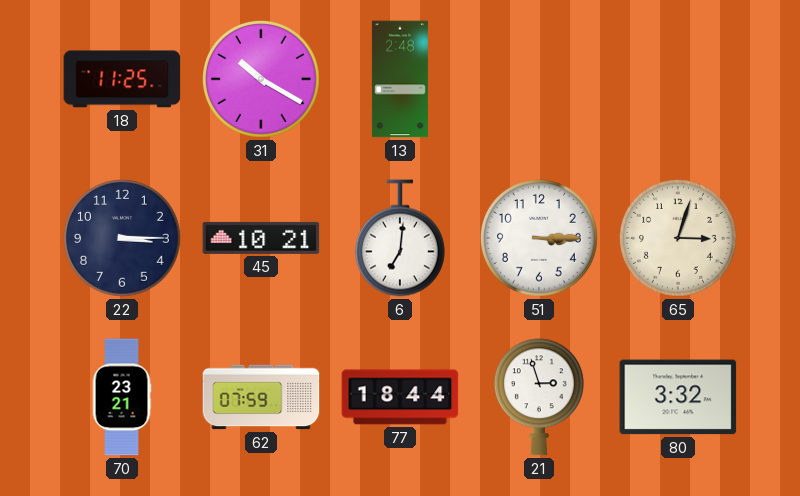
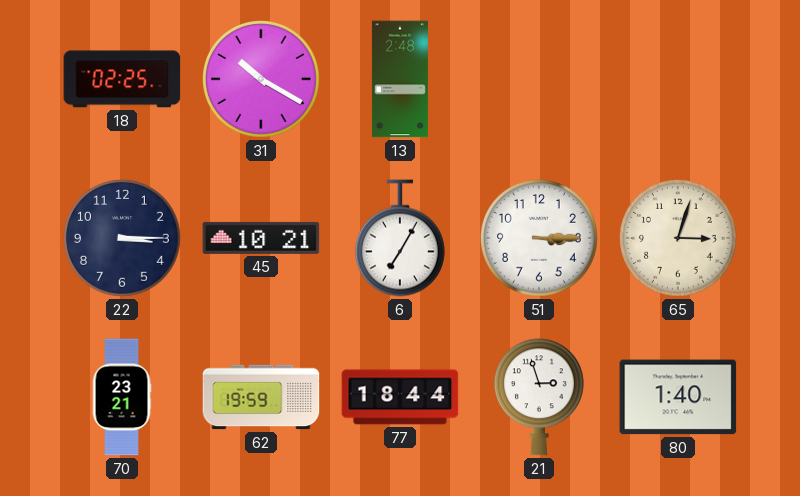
18: 11:25 -> 02:25
6: 7:01 -> 7:05
62: 07:59 -> 19:59
80: 3:32 -> 1:40
